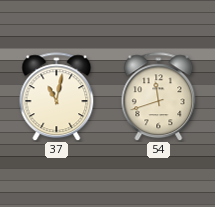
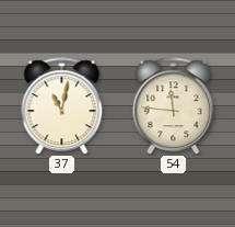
54: 11:42 -> 11:46
